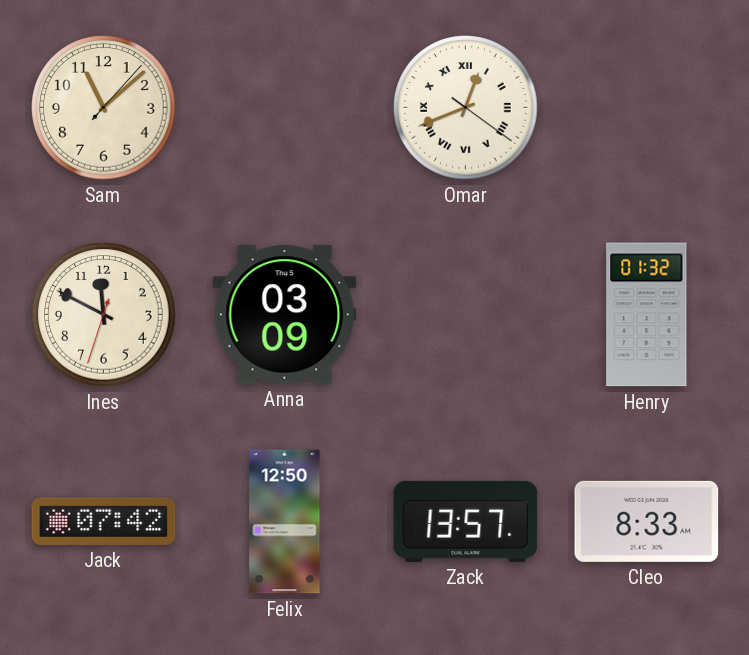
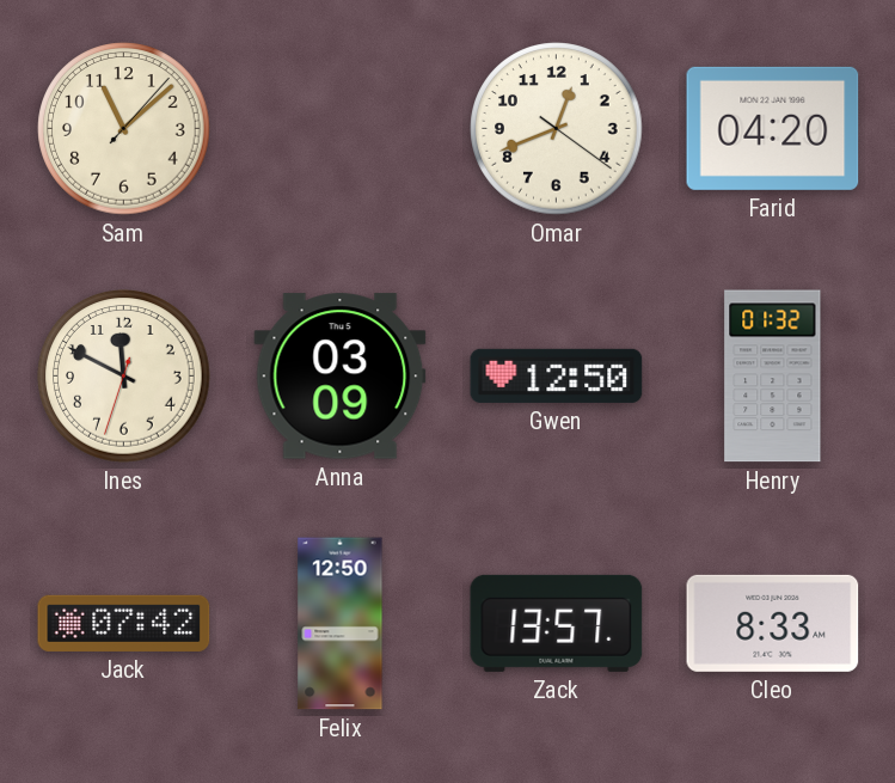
Omar numerals: Roman -> Arabic
Farid: none -> 04:20
Gwen: none -> 12:50
